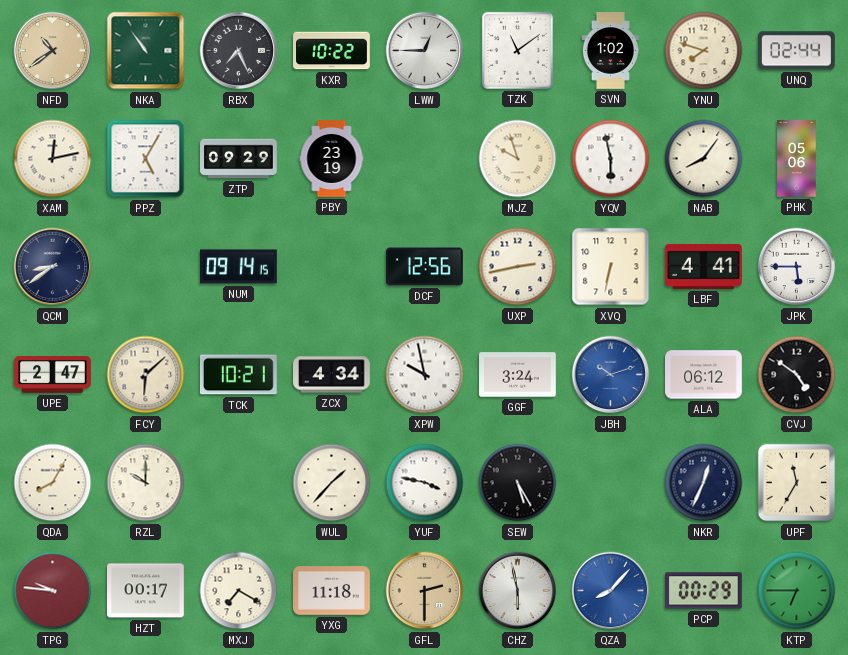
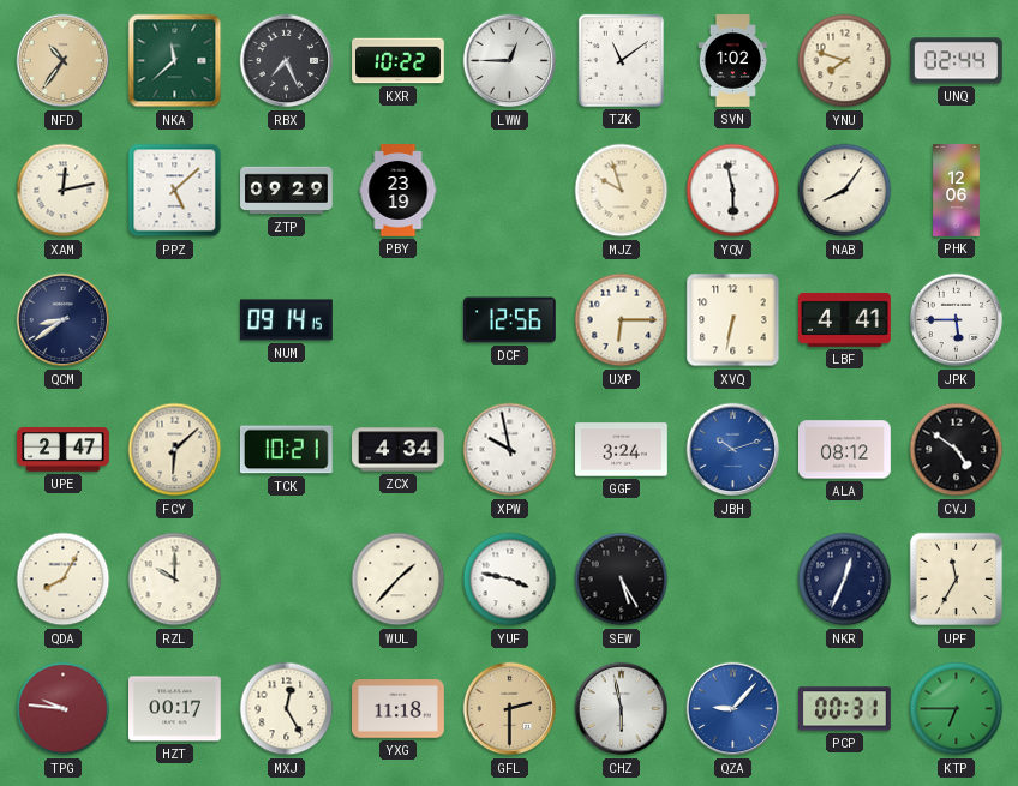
NFD: 10:39 -> 10:36
NKA: 10:54 -> 11:38
PPZ: 5:05 -> 5:08
PHK: 05:06 -> 12:06
UXP: 2:43 -> 6:15
ALA: 06:12 -> 08:12
MXJ: 7:20 -> 12:25
QZA: 8:07 -> 9:07
PCP: 00:29 -> 00:31
